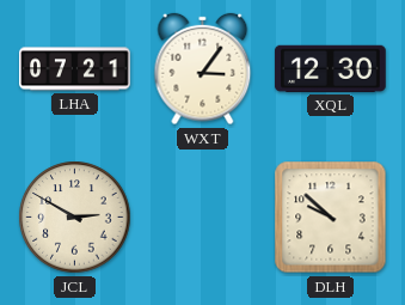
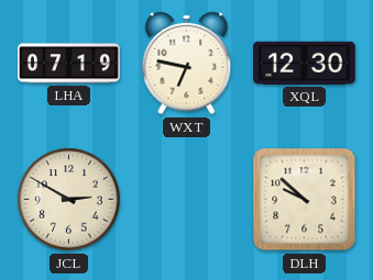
LHA: 07:21 -> 07:19
WXT: 3:06 -> 6:47
